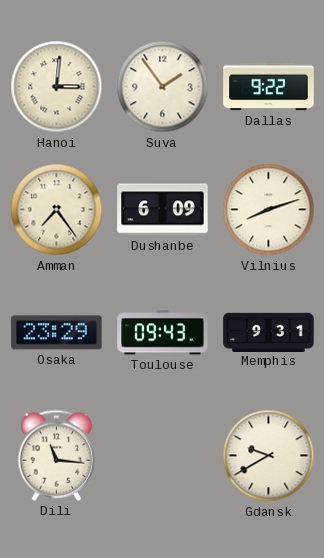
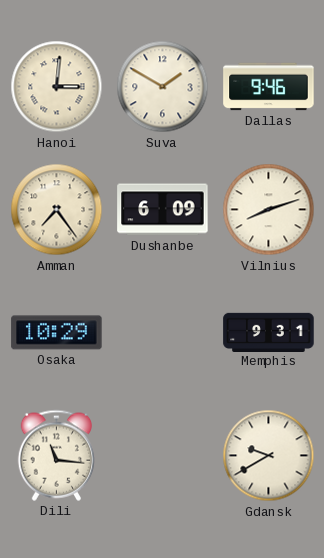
Suva: 1:54 -> 1:50
Dallas: 9:22 -> 9:46
Osaka: 23:29 -> 10:29
Toulouse: 09:43 -> none
